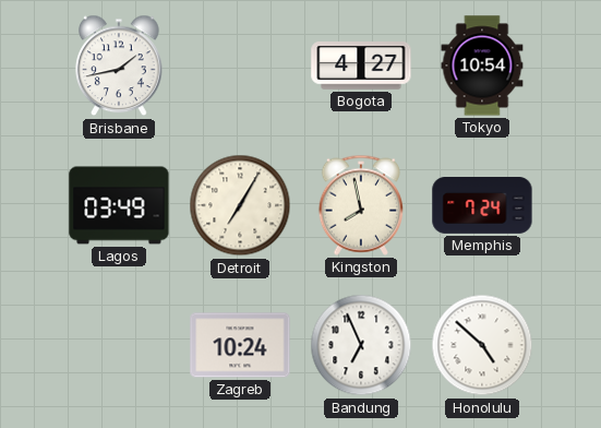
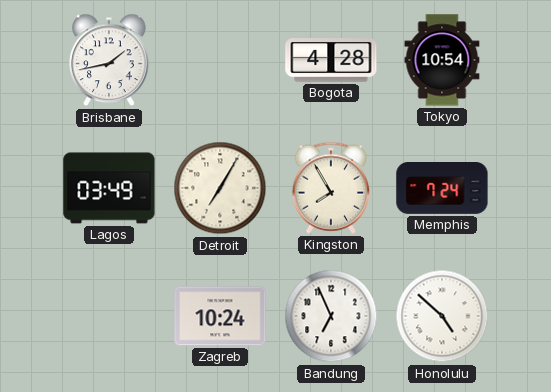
Bogota: 4:27 -> 4:28
Kingston: 7:58 -> 7:55
